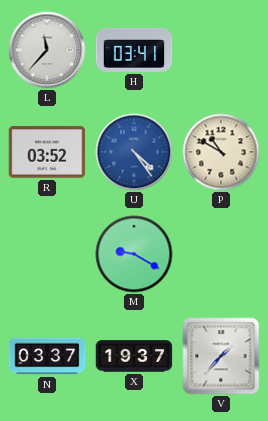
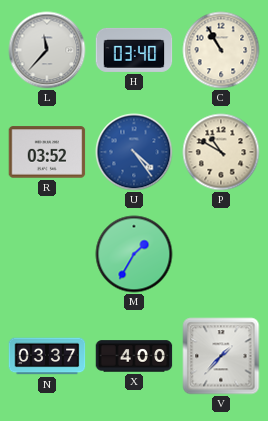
H: 03:41 -> 03:40
C: none -> 10:55
M: 9:20 -> 1:35
X: 19:37 -> 4:00
